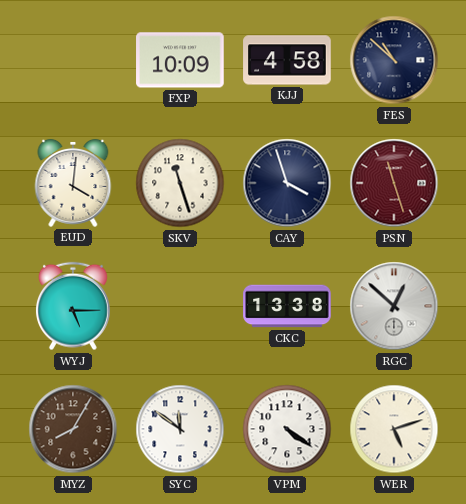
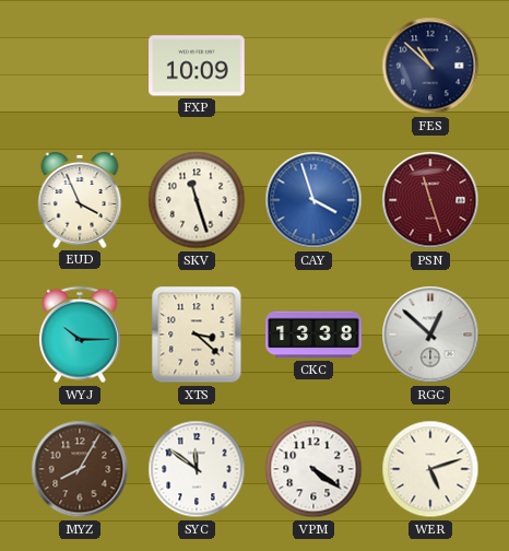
KJJ: 4:58 -> none
EUD: 4:01 -> 3:56
CAY dial: navy -> blue
WYJ: 5:15 -> 10:15
XTS: none -> 3:22
